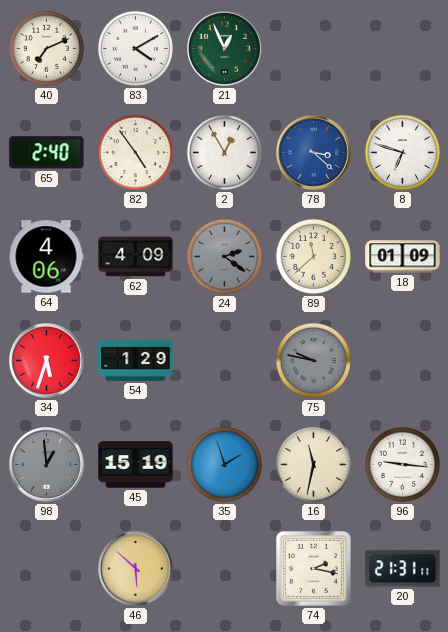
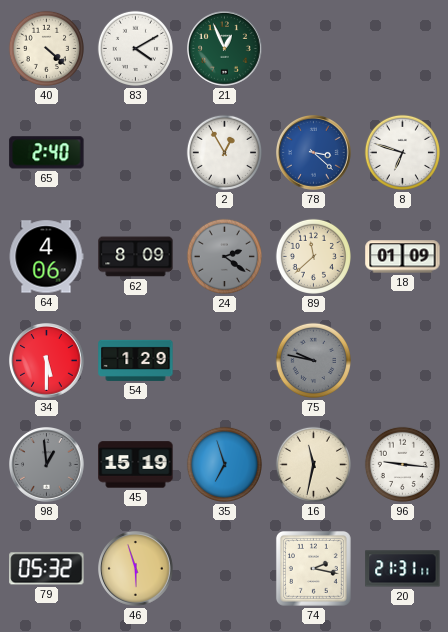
40: 7:11 -> 4:22
82: 4:54 -> none
62: 4:09 -> 8:09
34: 5:33 -> 5:30
35: 1:57 -> 6:57
79: none -> 05:32
46: 5:52 -> 5:57
